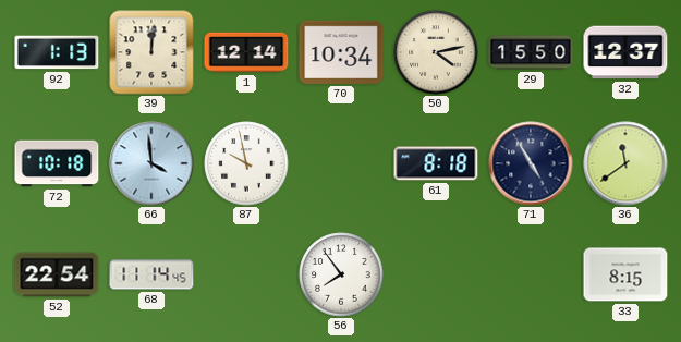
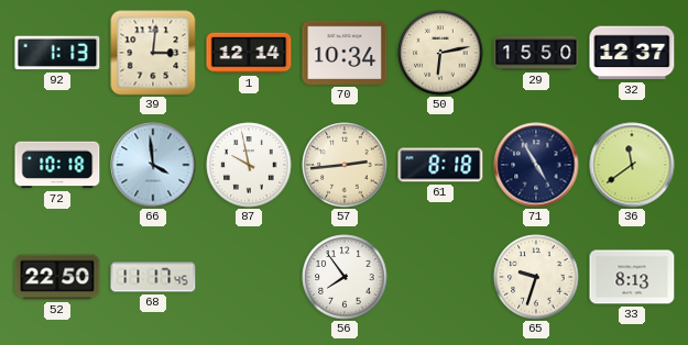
39: 12:01 -> 3:01
50: 4:13 -> 6:13
57: none -> 2:44
52: 22:54 -> 22:50
68: 11:14 -> 11:17
65: none -> 9:33
33: 8:15 -> 8:13
